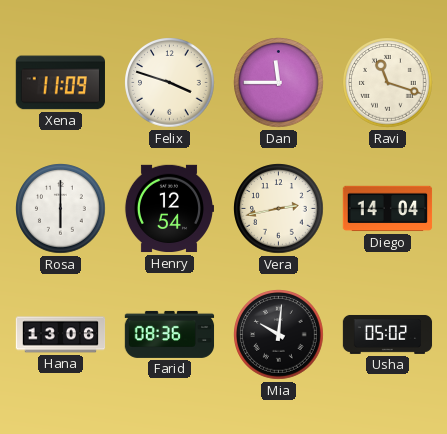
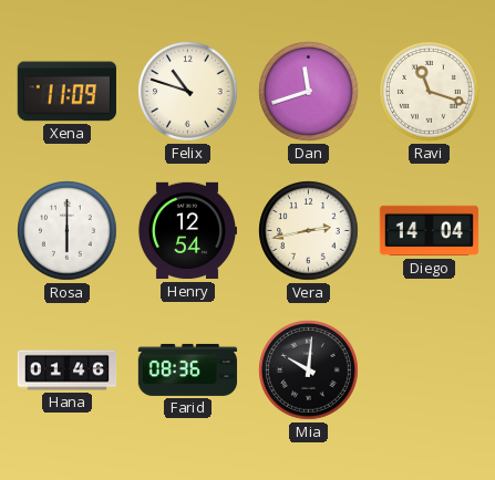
Felix: 3:48 -> 10:48
Dan: 11:45 -> 11:42
Hana: 13:06 -> 01:46
Usha: 05:02 -> none
